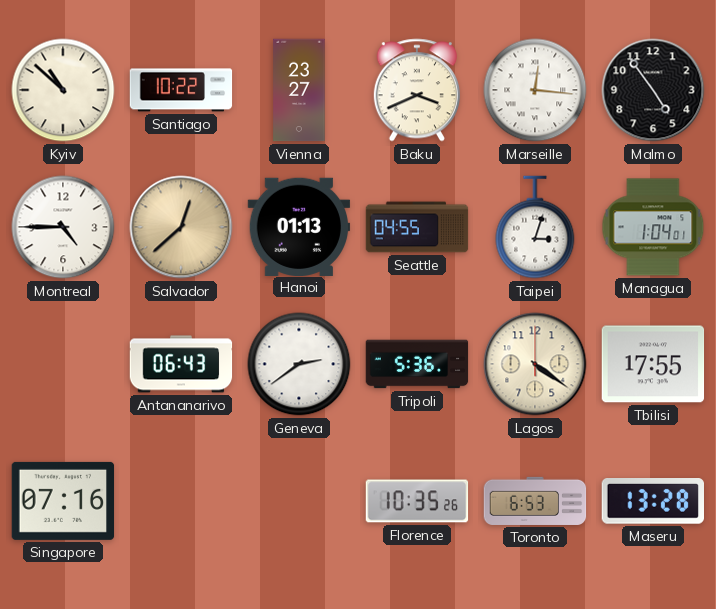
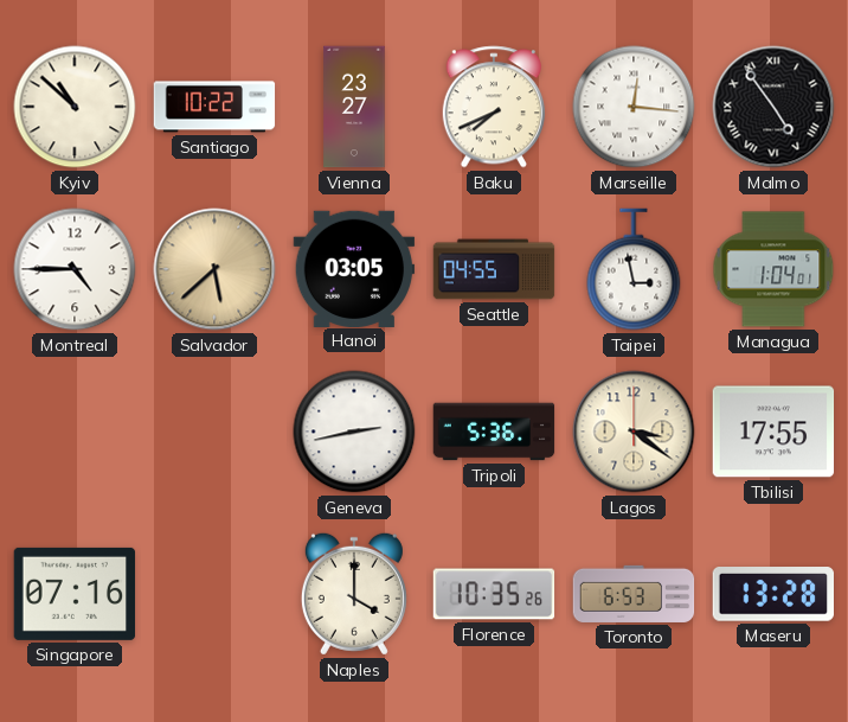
Baku: 3:41 -> 7:41
Malmo numerals: Arabic -> Roman
Salvador: 12:38 -> 5:38
Hanoi: 01:13 -> 03:05
Taipei: 3:03 -> 2:58
Antananarivo: 06:43 -> none
Geneva: 2:39 -> 2:43
Lagos: 4:21 -> 3:21
Naples: none -> 4:00
